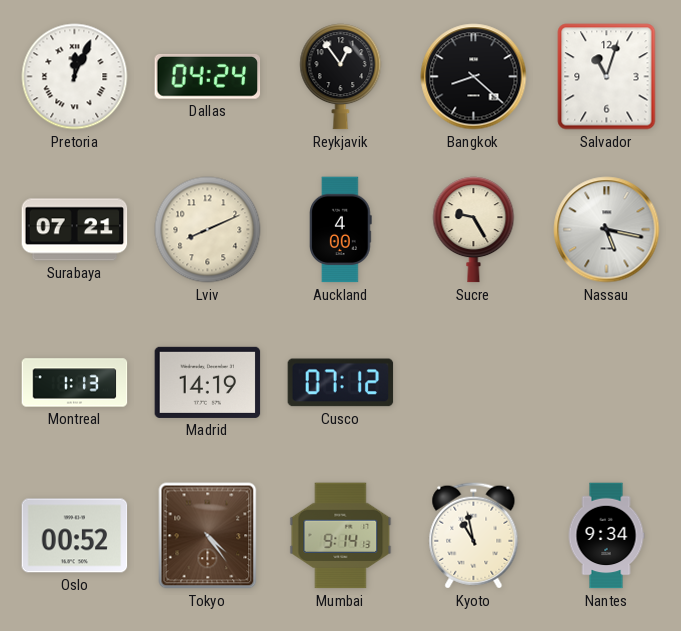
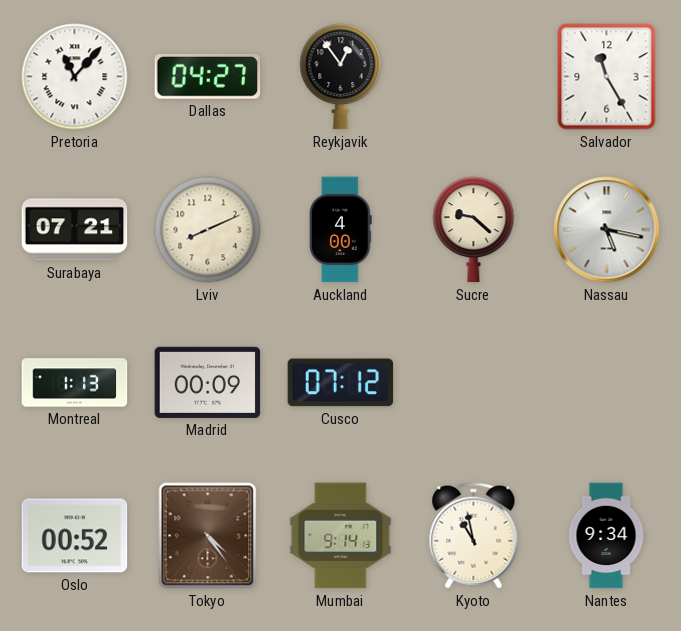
Pretoria: 12:04 -> 11:07
Dallas: 04:24 -> 04:27
Bangkok: 8:22 -> none
Salvador: 11:03 -> 11:25
Sucre: 9:25 -> 9:22
Madrid: 14:19 -> 00:09
